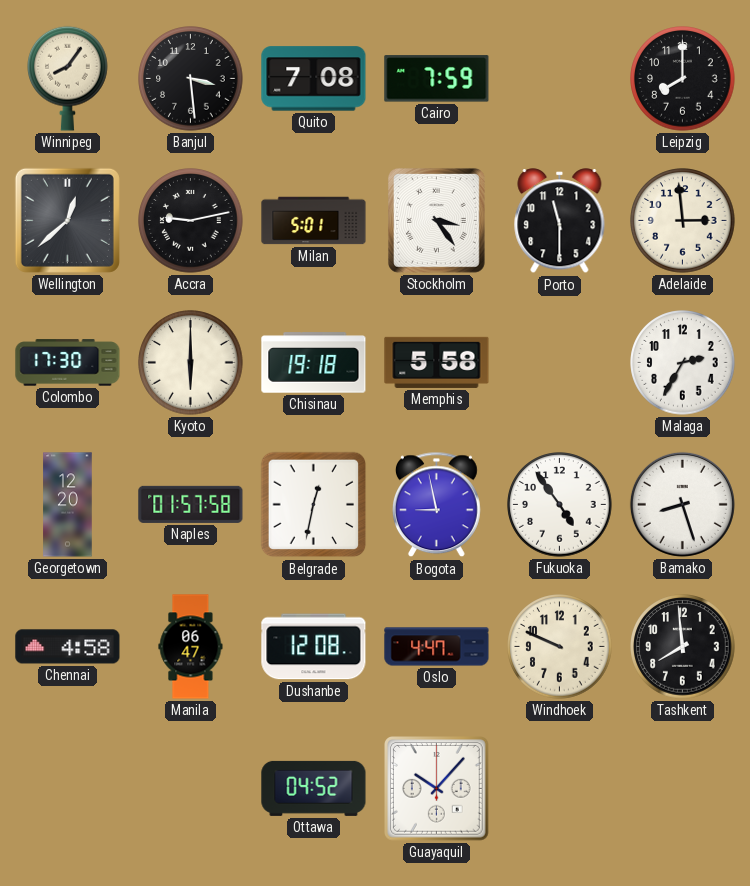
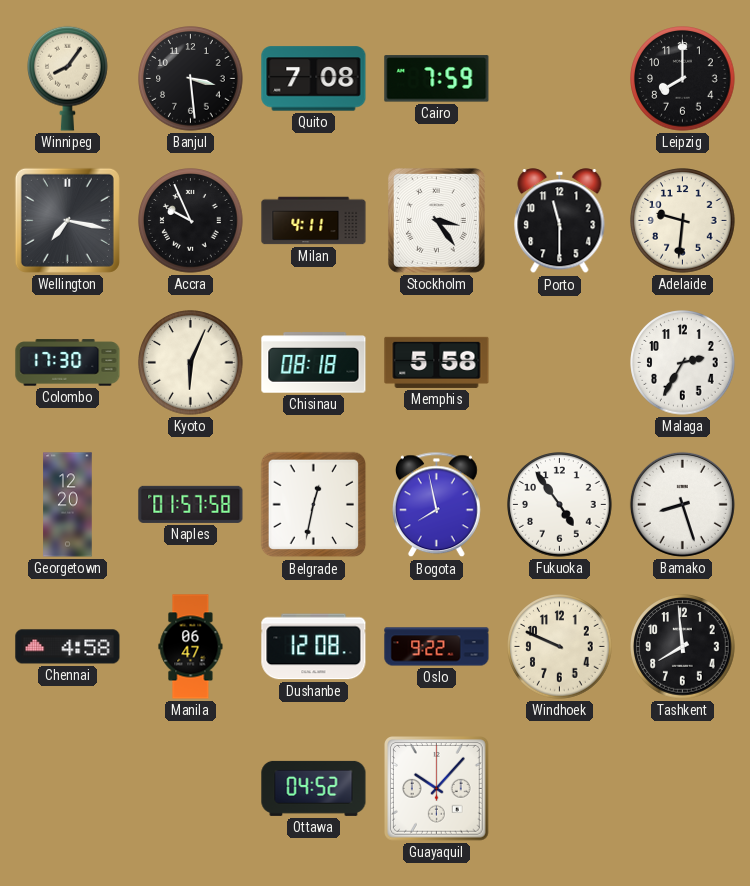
Wellington: 12:38 -> 7:17
Accra: 9:13 -> 9:56
Milan: 5:01 -> 4:11
Adelaide: 2:59 -> 9:31
Kyoto: 6:00 -> 6:04
Chisinau: 19:18 -> 08:18
Bogota: 8:58 -> 7:58
Oslo: 4:47 -> 9:22
